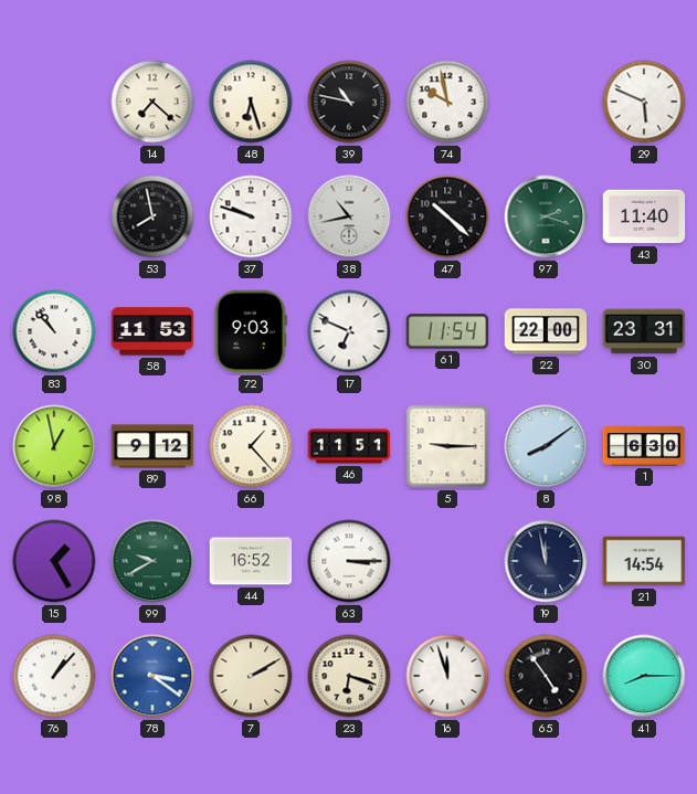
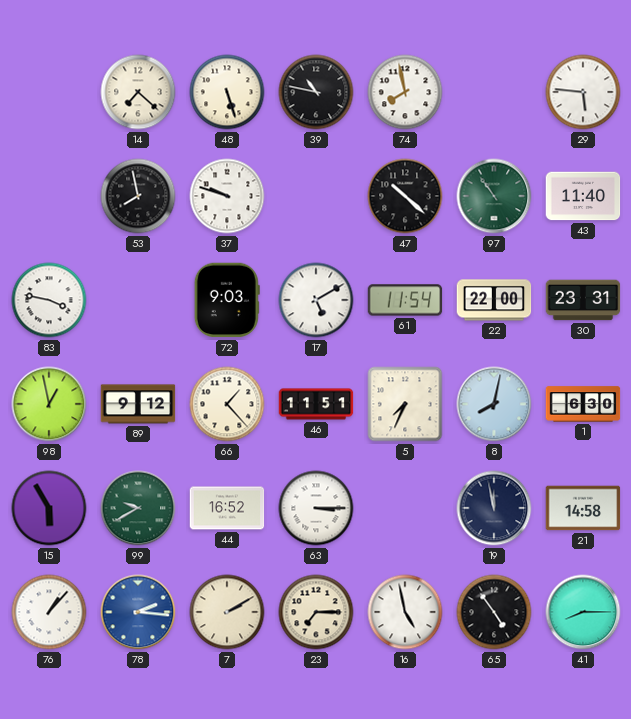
48: 6:27 -> 5:27
74: 9:58 -> 7:58
29: 5:49 -> 5:46
38: 10:43 -> none
97: 2:18 -> 10:54
83: 10:53 -> 3:47
58: 11:53 -> none
17: 6:49 -> 5:10
5: 9:15 -> 7:34
8: 8:09 -> 8:02
15: 1:25 -> 5:55
21: 14:54 -> 14:58
78: 3:21 -> 2:16
23: 6:18 -> 7:15
16: 11:57 -> 4:58
